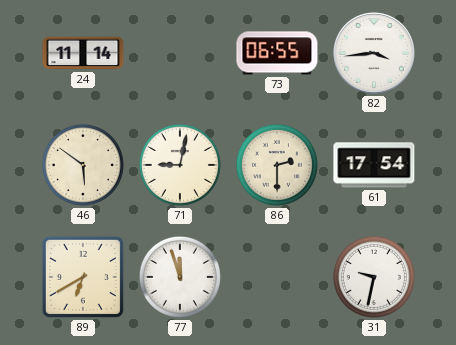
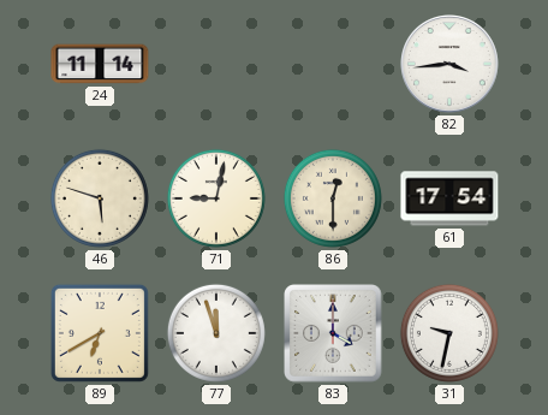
73: 06:55 -> none
46: 5:51 -> 5:48
86: 2:30 -> 12:30
83: none -> 4:00
